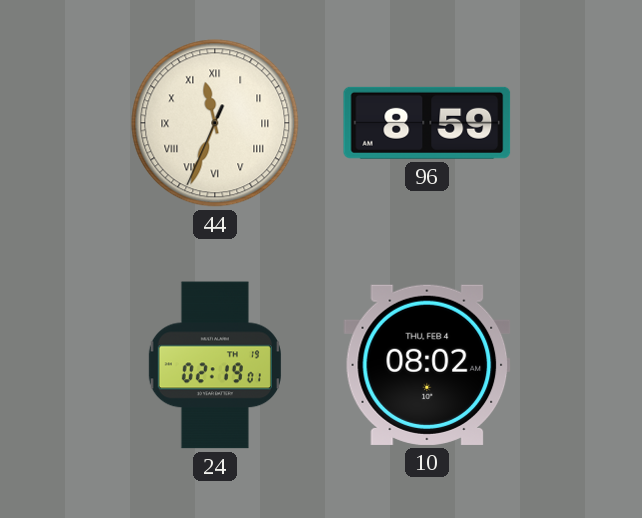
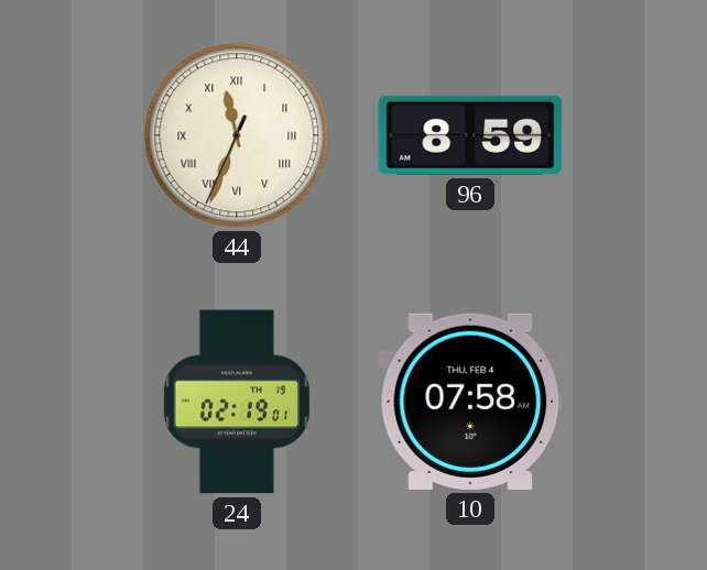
10: 08:02 -> 07:58
